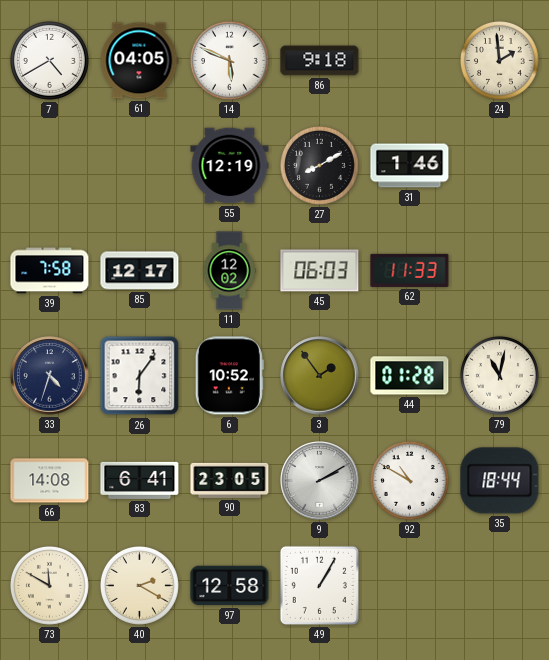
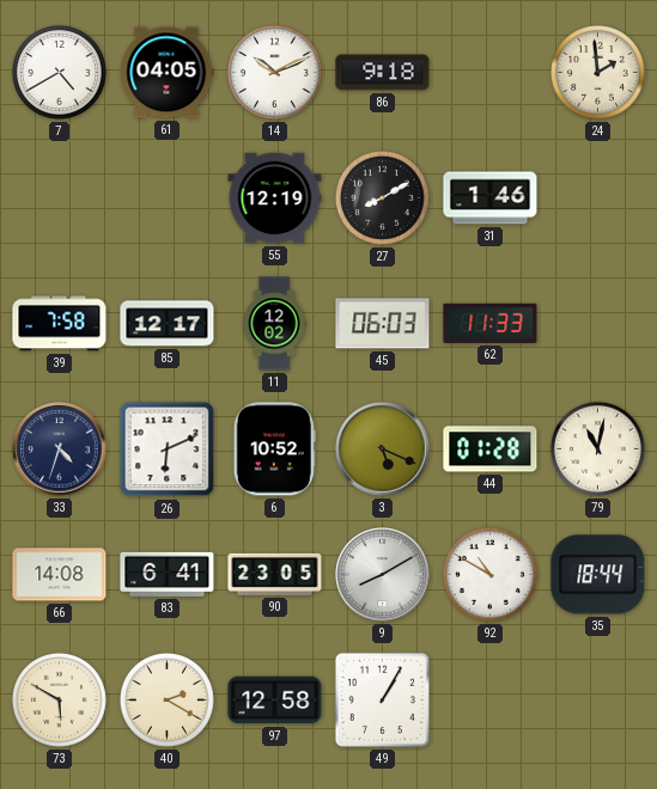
14: 5:49 -> 10:11
26: 6:06 -> 6:11
3: 1:54 -> 5:19
9: 2:10 -> 8:10
73: 11:50 -> 5:50
